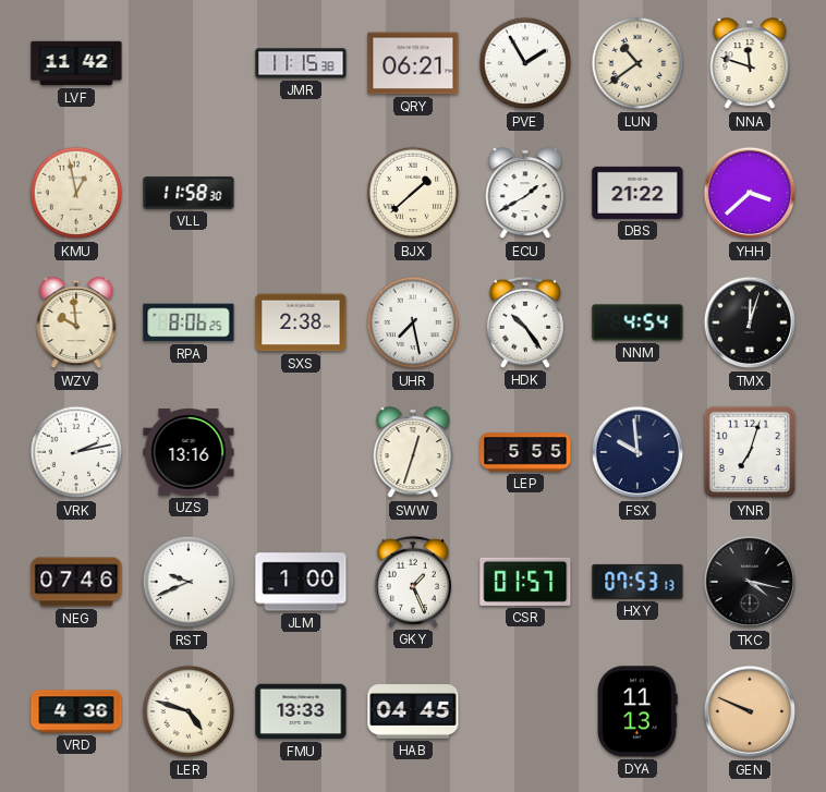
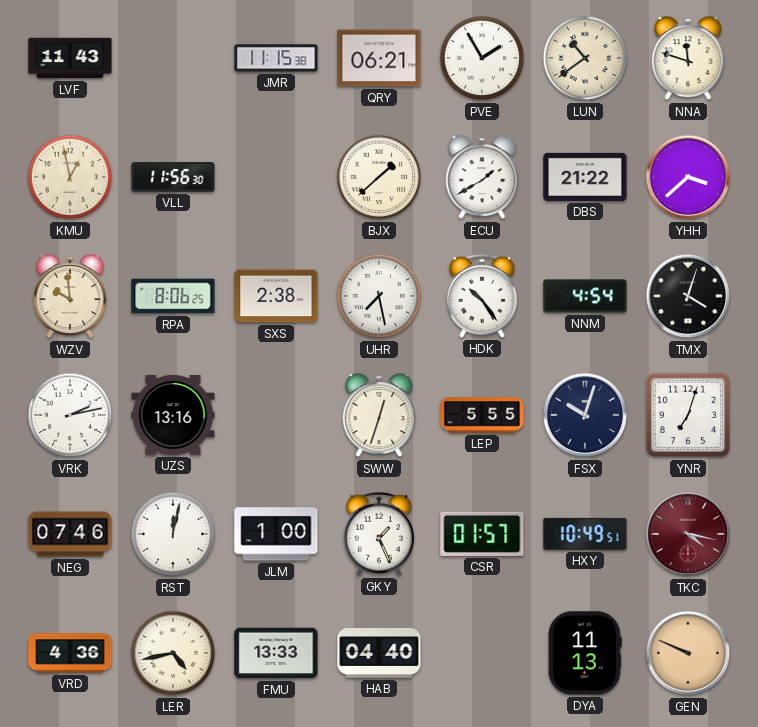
LVF: 11:42 -> 11:43
VLL: 11:58 -> 11:56
TMX: 12:03 -> 4:03
FSX: 9:59 -> 10:03
RST: 9:41 -> 12:02
HXY: 07:53 -> 10:49
TKC dial: black -> burgundy
LER: 4:48 -> 4:43
HAB: 04:45 -> 04:40
